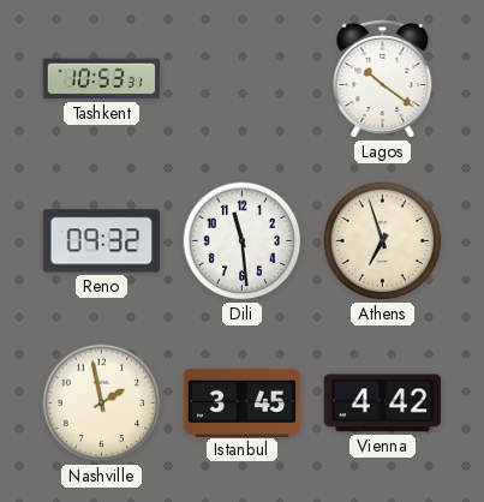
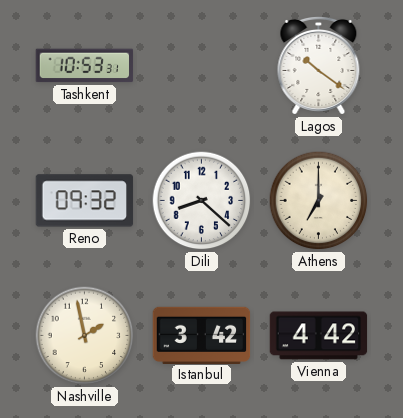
Dili: 11:29 -> 8:22
Athens: 6:57 -> 7:00
Istanbul: 3:45 -> 3:42
